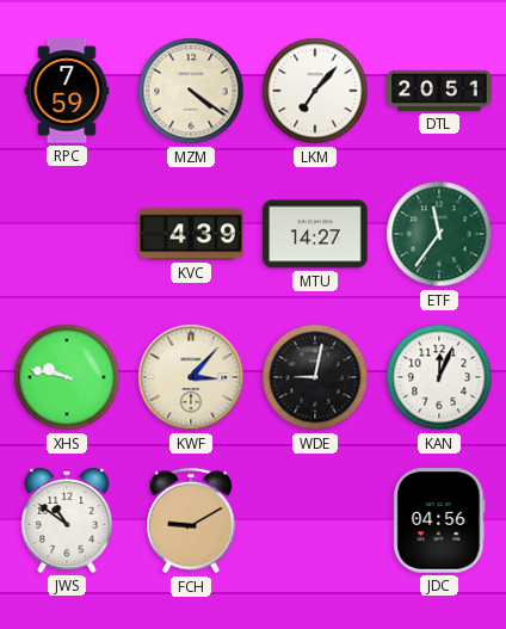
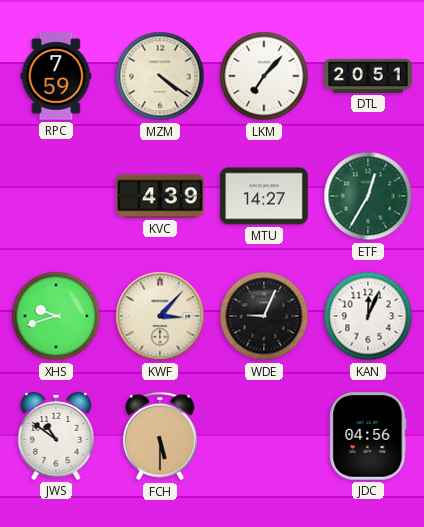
ETF: 11:36 -> 12:35
XHS: 9:47 -> 9:42
WDE: 9:02 -> 9:04
FCH: 9:10 -> 5:30
